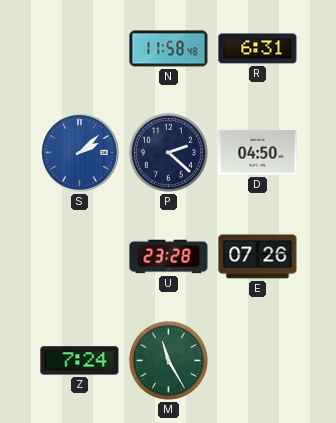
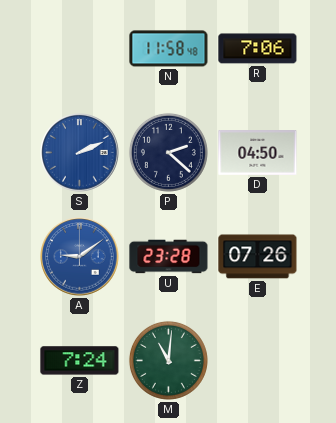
R: 6:31 -> 7:06
S: 2:08 -> 2:11
A: none -> 9:09
M: 11:25 -> 11:01
